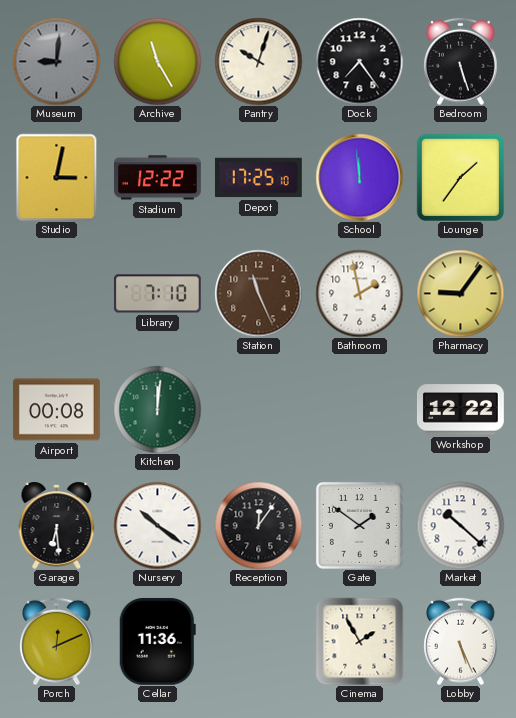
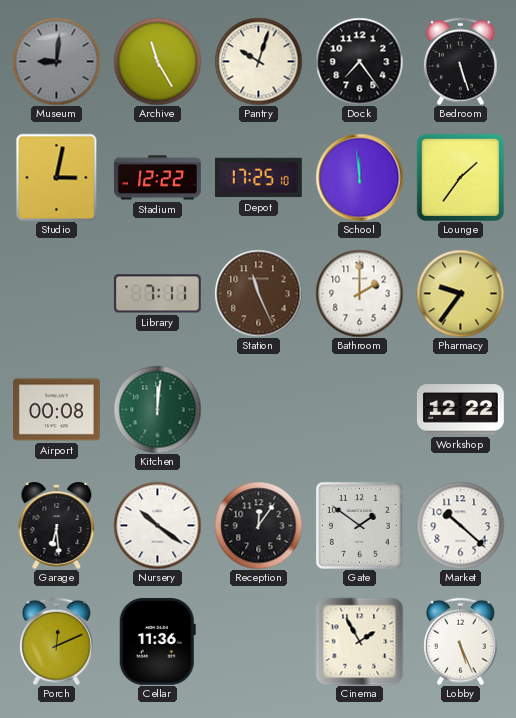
Library: 7:10 -> 7:11
Bathroom: 1:58 -> 2:00
Pharmacy: 9:06 -> 9:36
